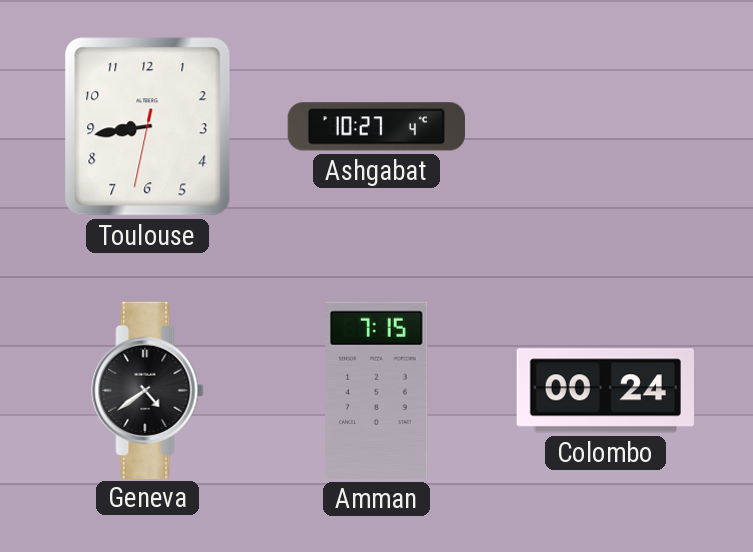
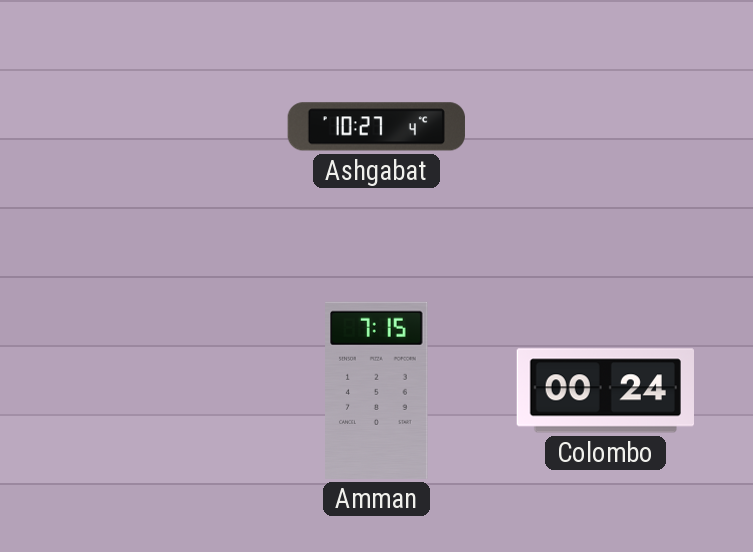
Toulouse: 8:43 -> none
Geneva: 4:39 -> none
